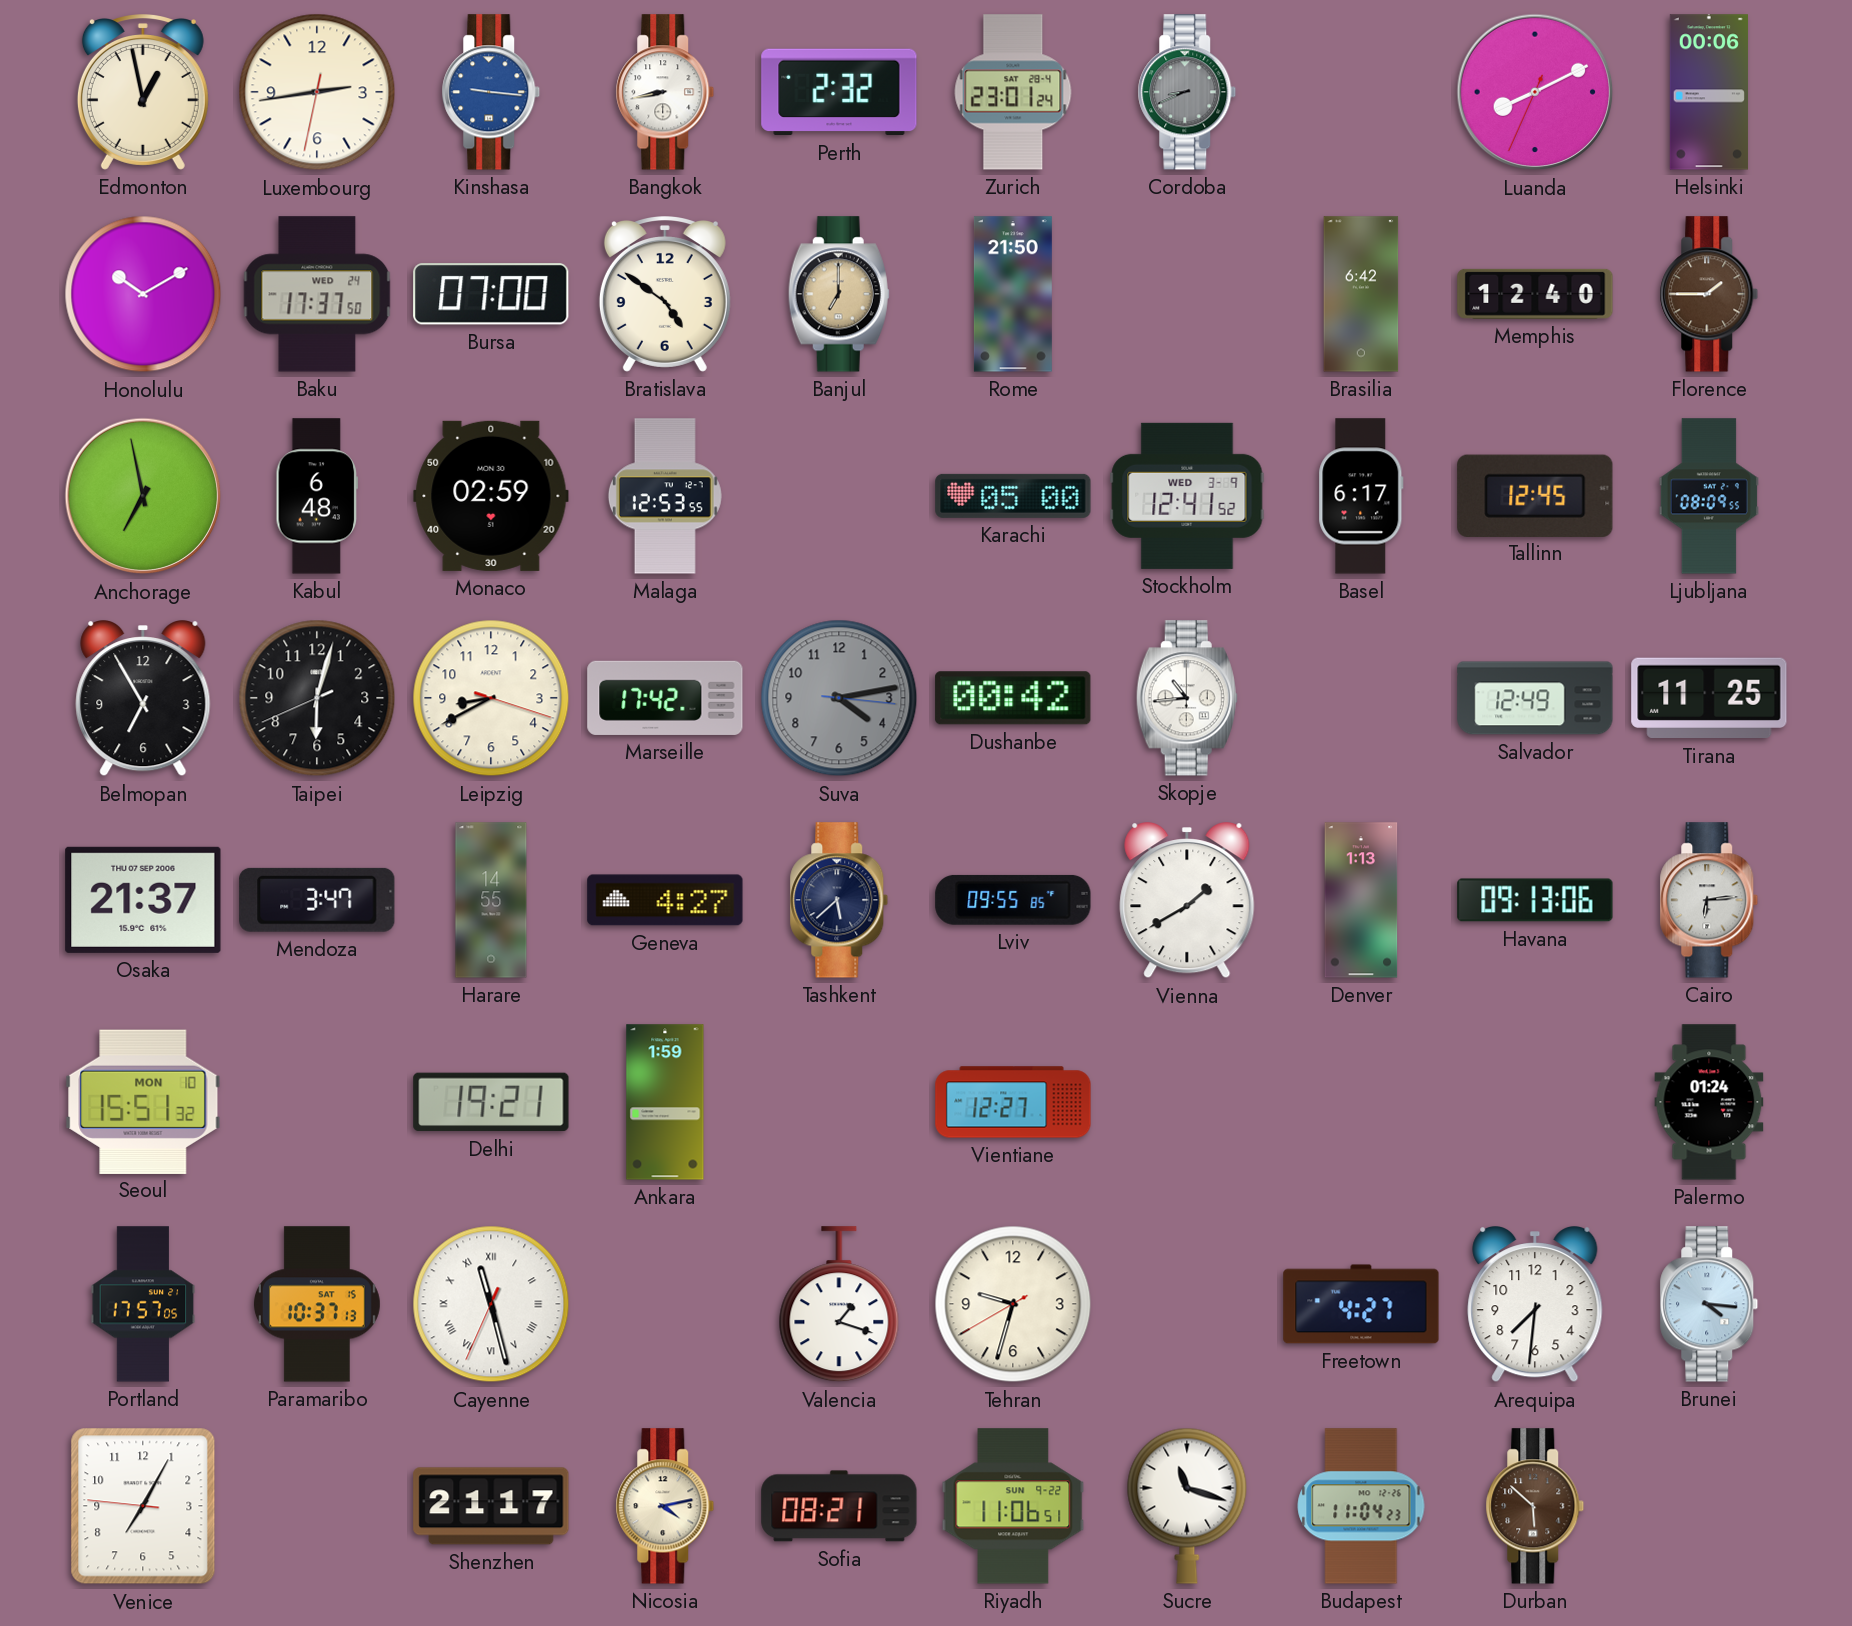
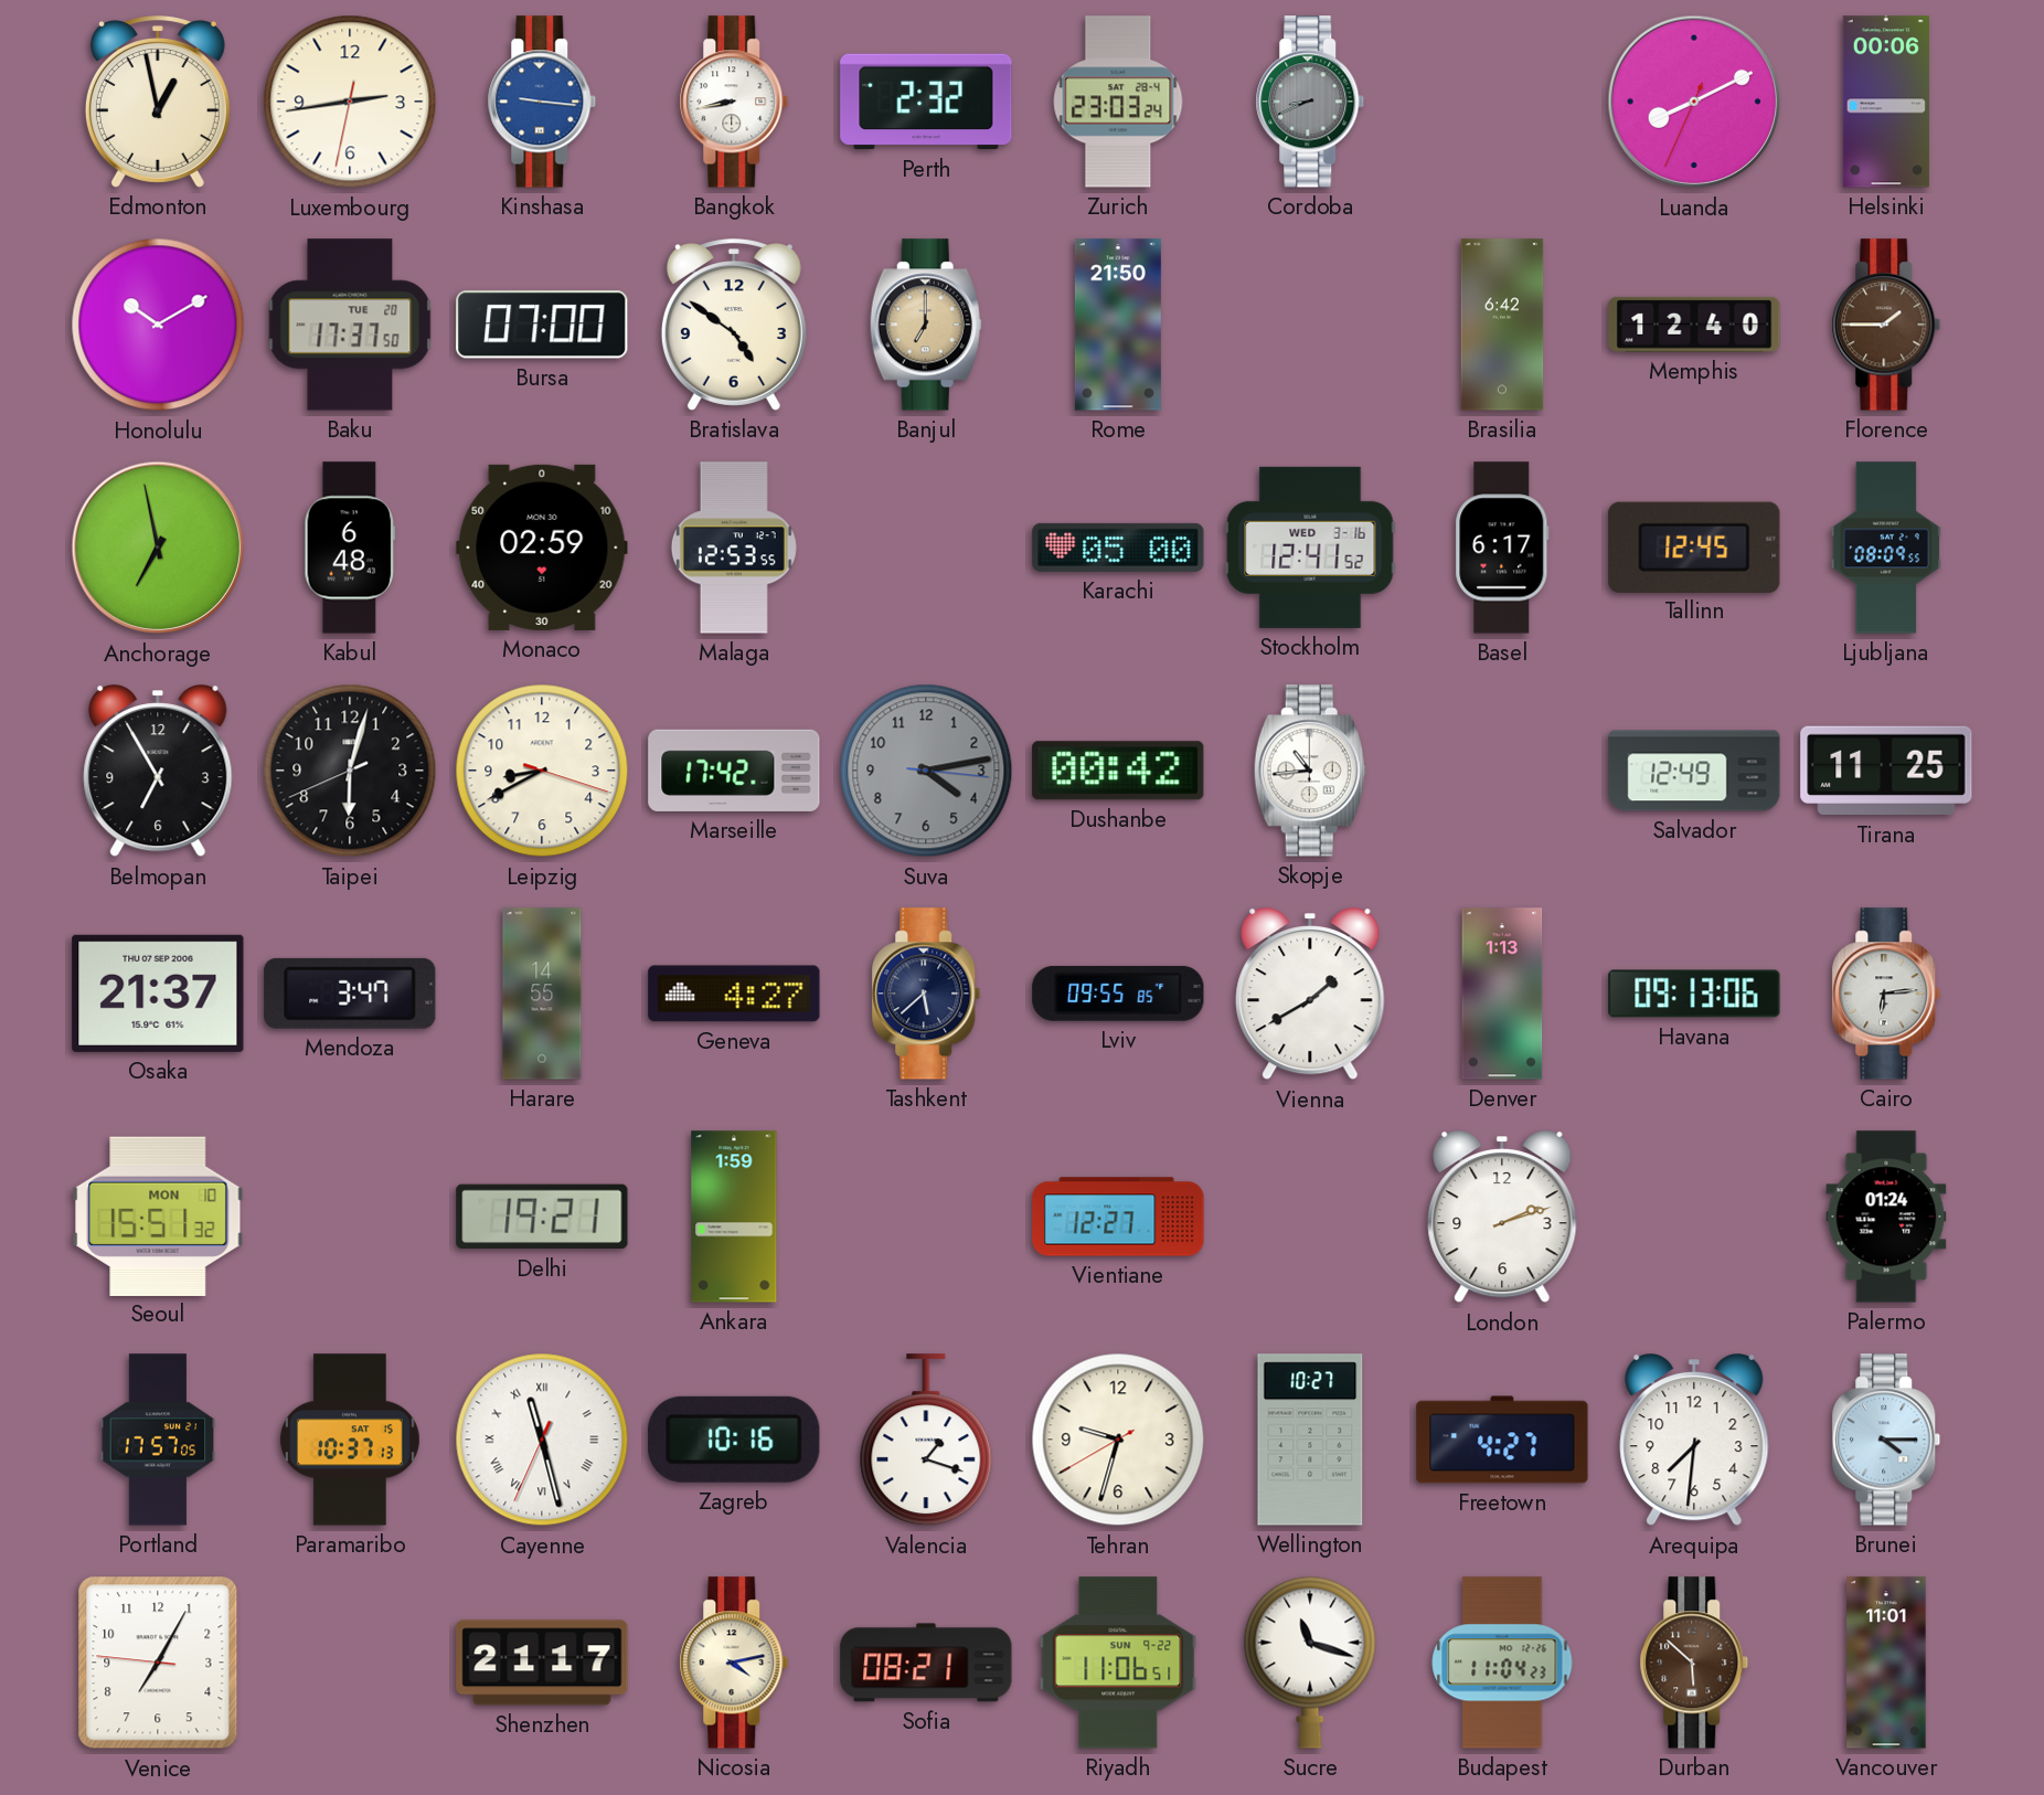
Zurich: 23:01 -> 23:03
Baku date: WED 24 -> TUE 20
Stockholm date: WED 3-9 -> WED 3-16
London: none -> 2:12
Zagreb: none -> 10:16
Wellington: none -> 10:27
Brunei: 4:16 -> 4:15
Vancouver: none -> 11:01
